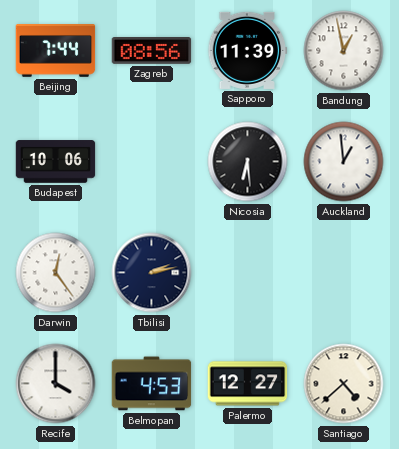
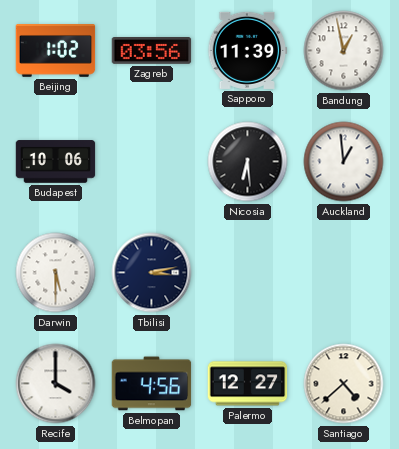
Beijing: 7:44 -> 1:02
Zagreb: 08:56 -> 03:56
Darwin: 12:24 -> 5:30
Tbilisi: 2:13 -> 3:13
Belmopan: 4:53 -> 4:56
